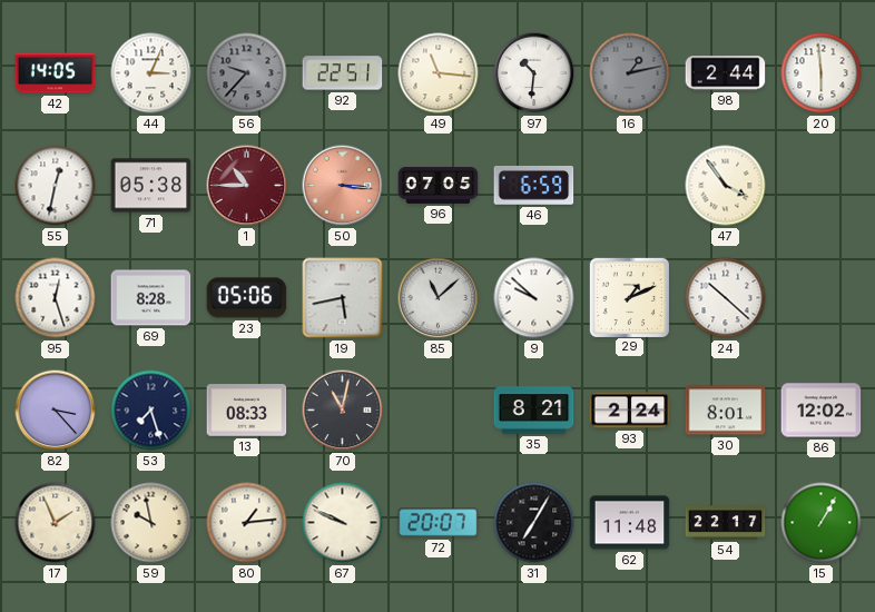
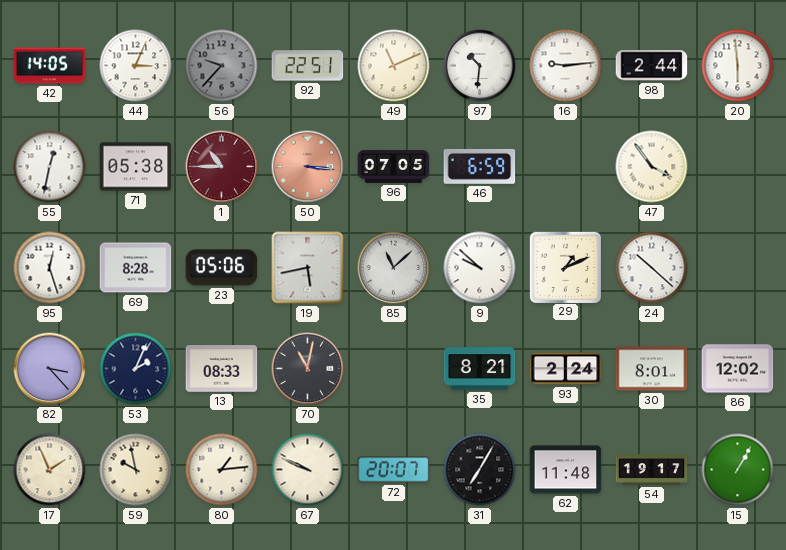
49: 11:16 -> 11:11
16: 1:13 -> 9:14
16 dial: grey -> white
53: 7:27 -> 2:04
54: 22:17 -> 19:17
